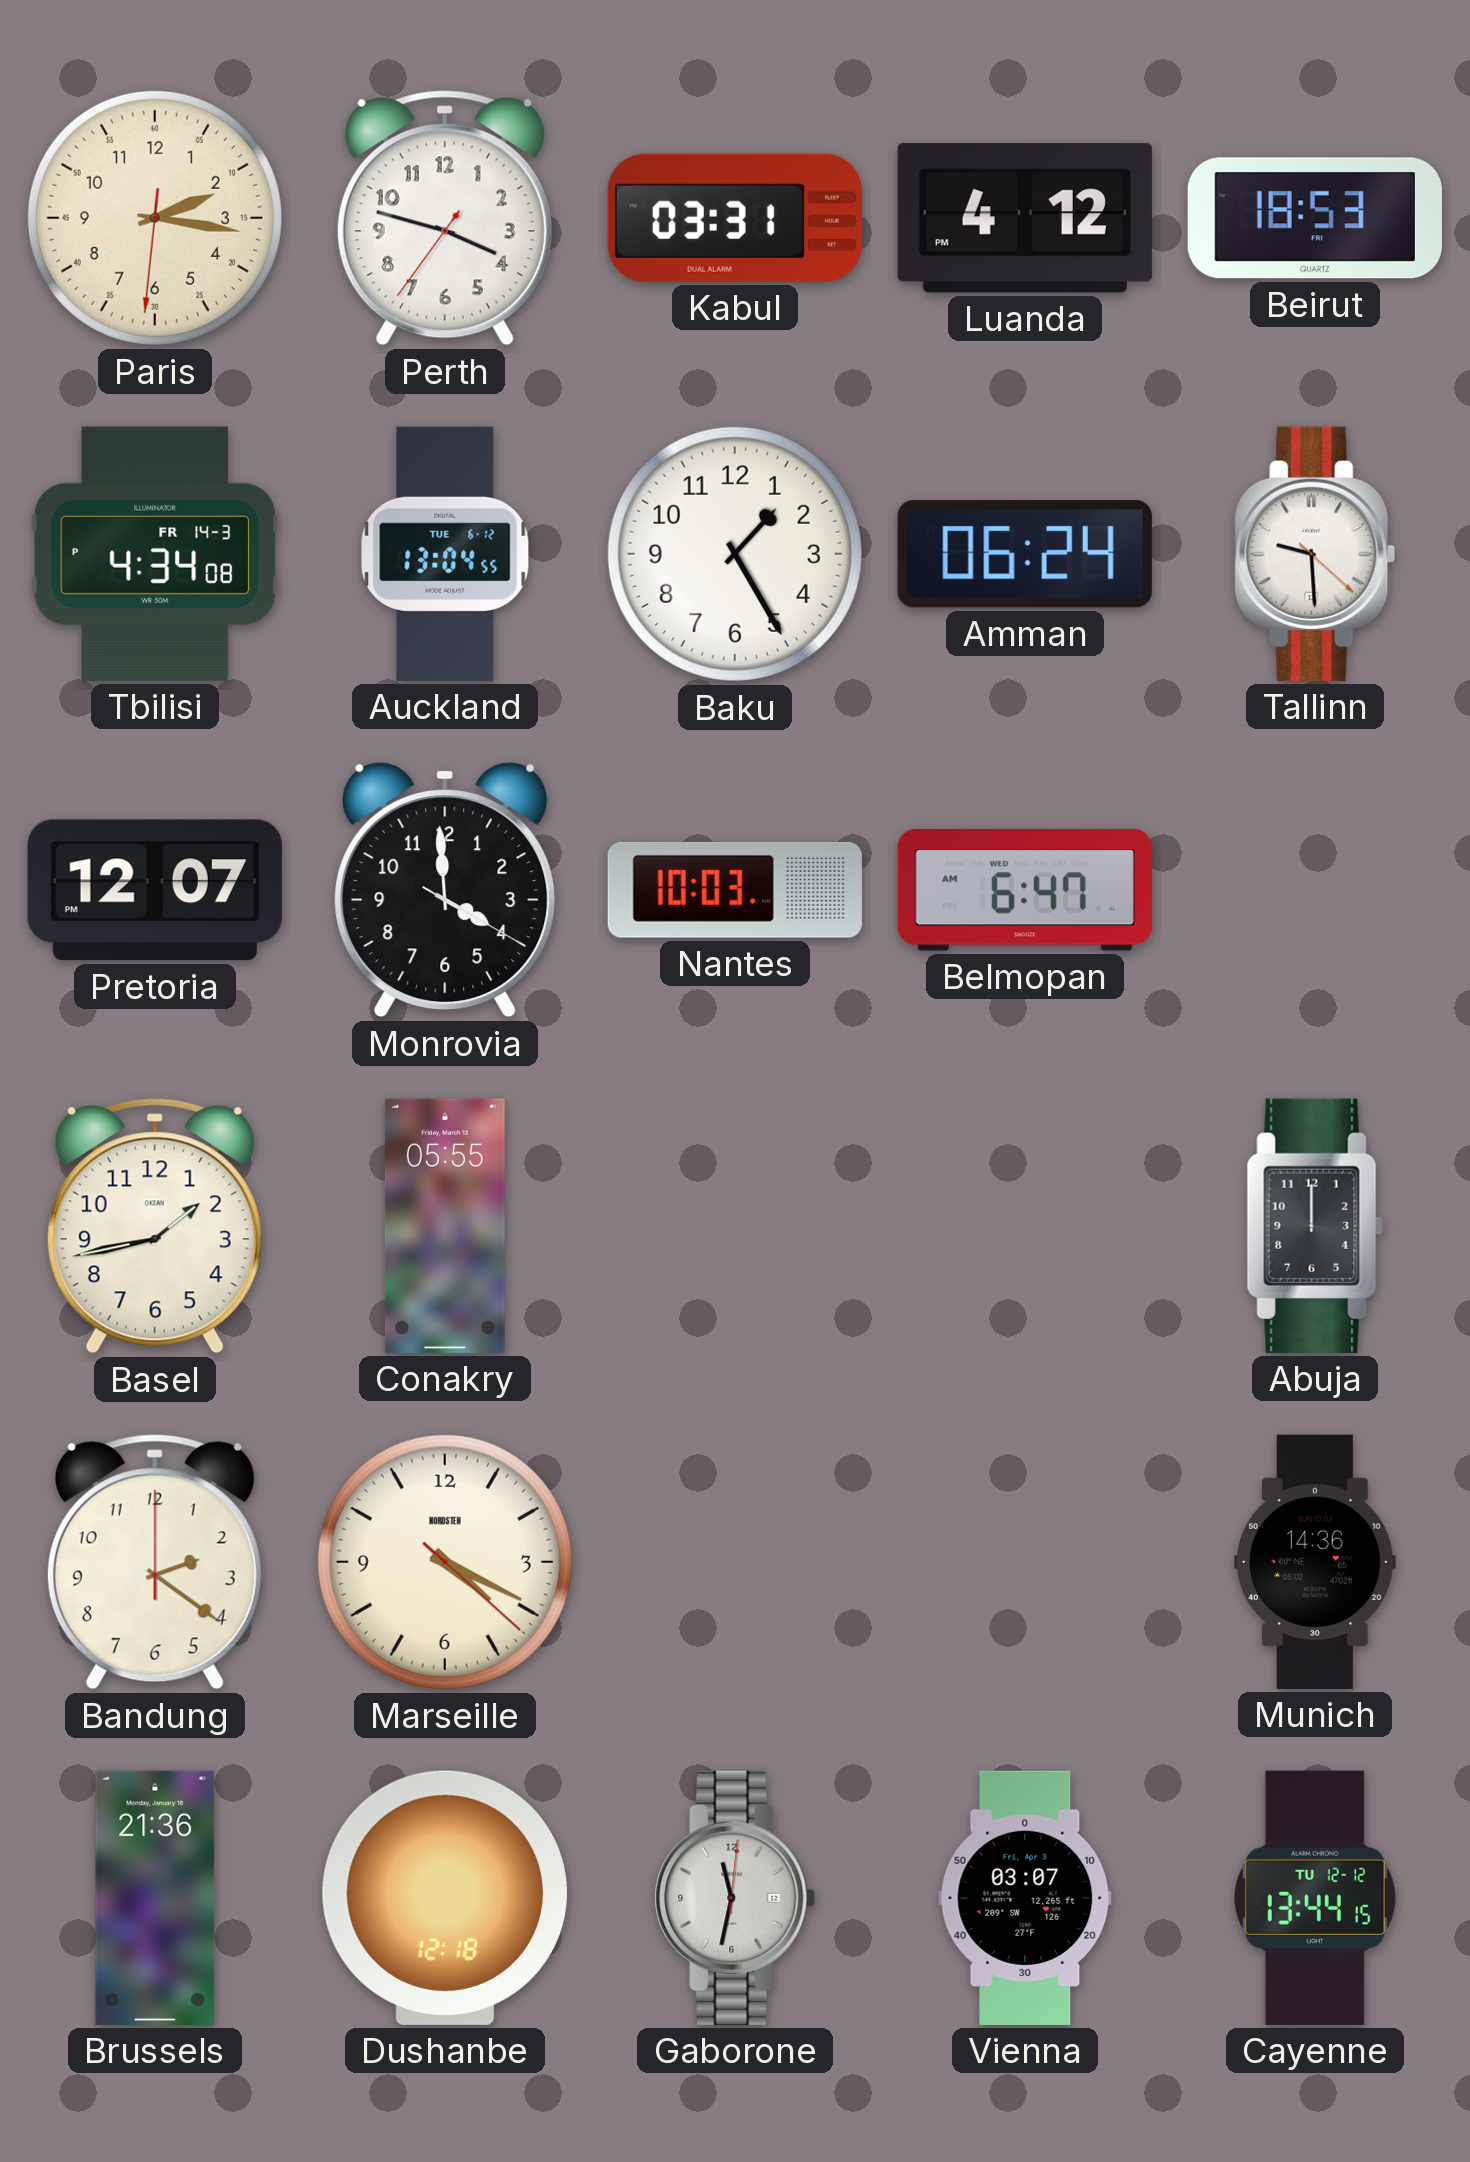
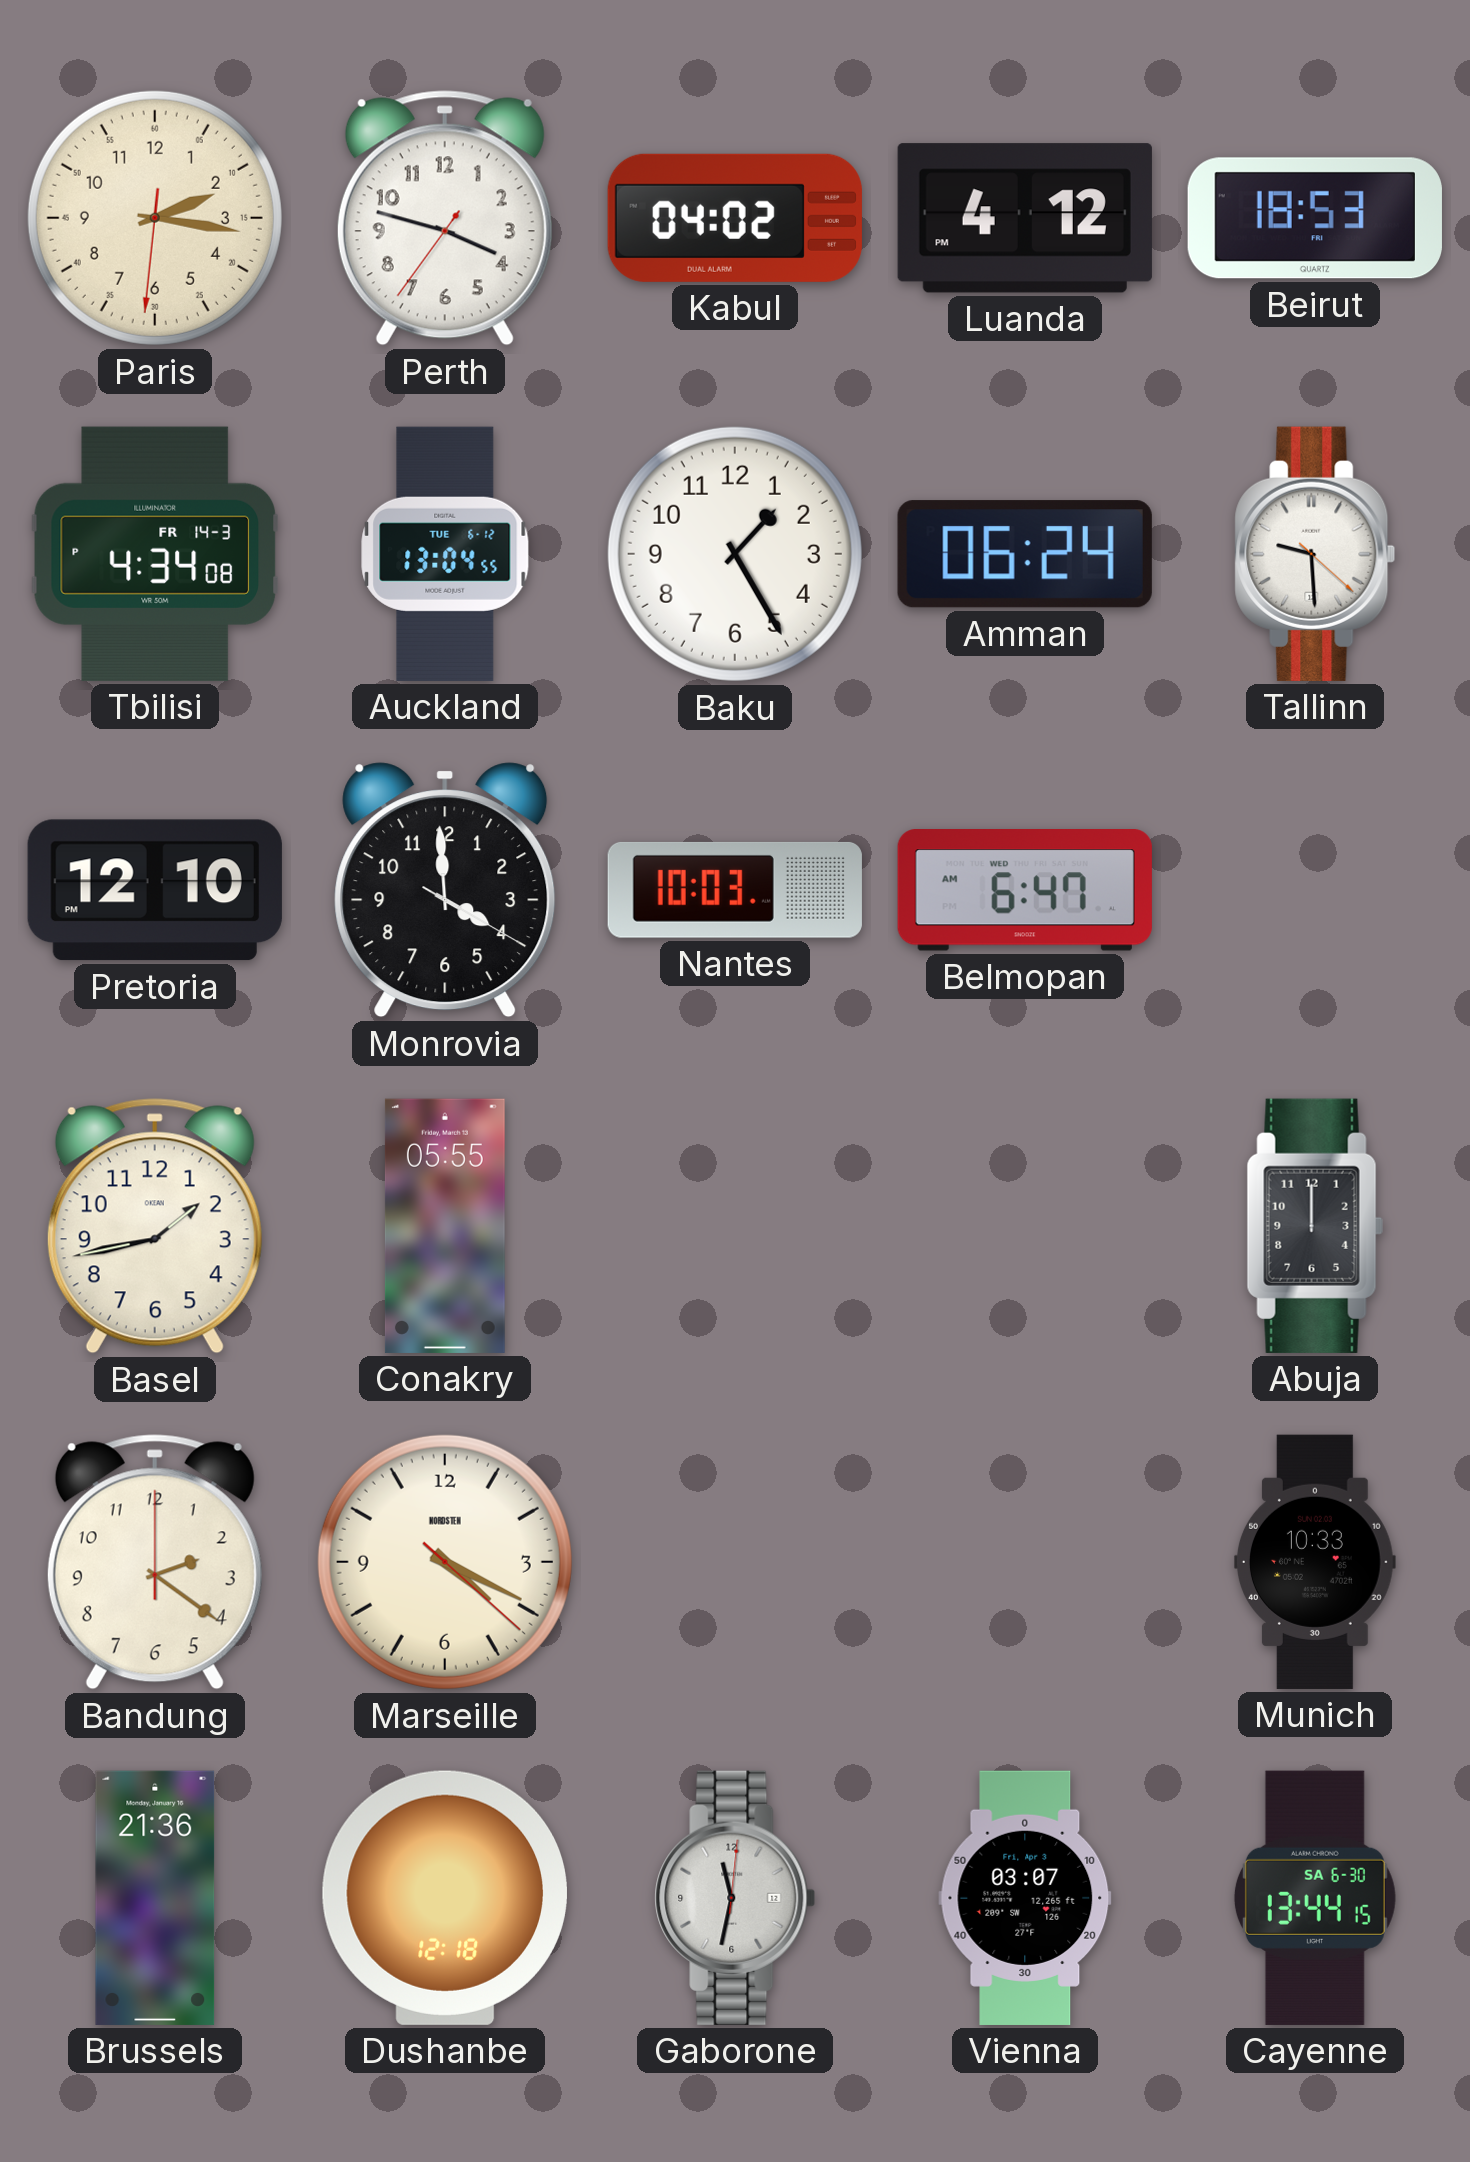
Kabul: 03:31 -> 04:02
Pretoria: 12:07 -> 12:10
Munich: 14:36 -> 10:33
Cayenne date: TU 12-12 -> SA 6-30
